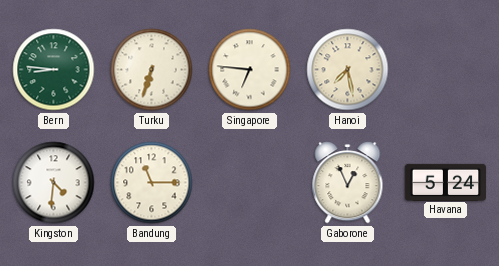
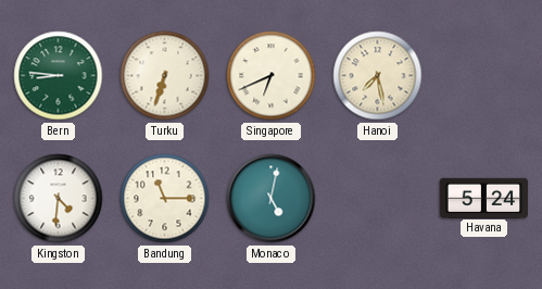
Singapore: 6:46 -> 6:41
Monaco: none -> 5:02
Gaborone: 12:56 -> none
